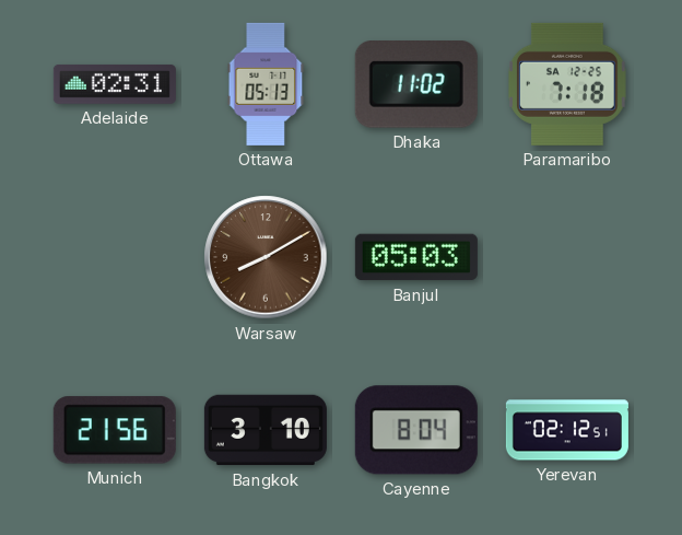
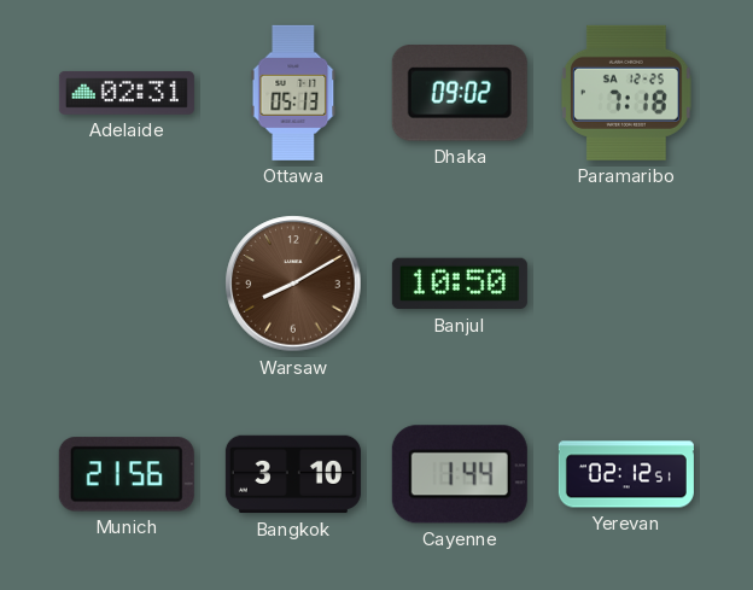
Dhaka: 11:02 -> 09:02
Banjul: 05:03 -> 10:50
Cayenne: 8:04 -> 1:44
